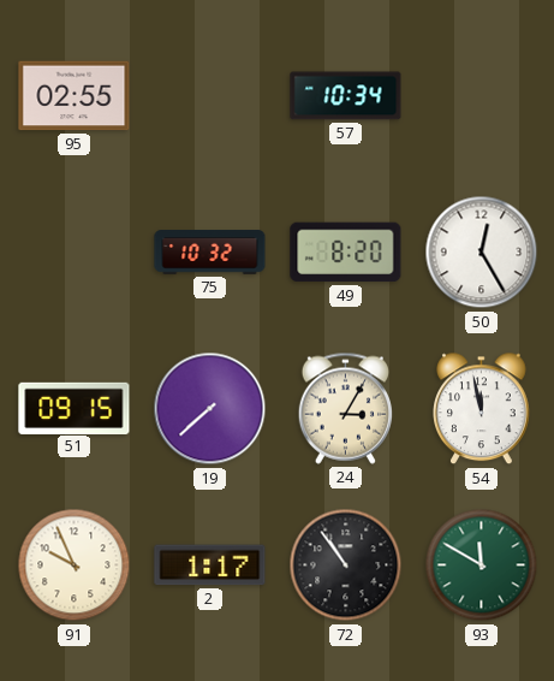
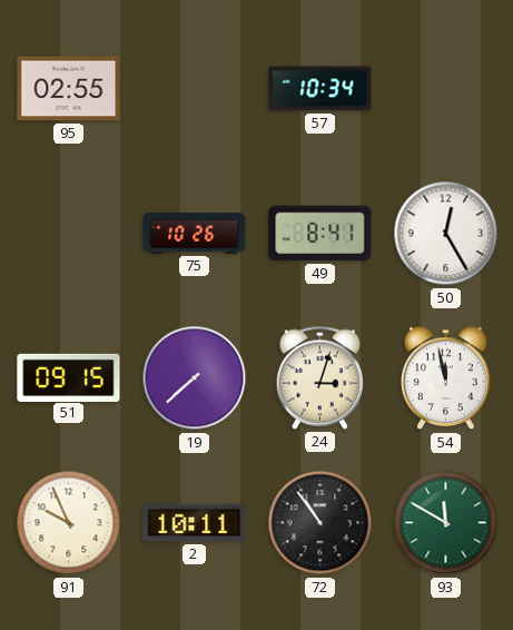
75: 10:32 -> 10:26
49: 8:20 -> 8:41
24: 3:05 -> 3:03
2: 1:17 -> 10:11
